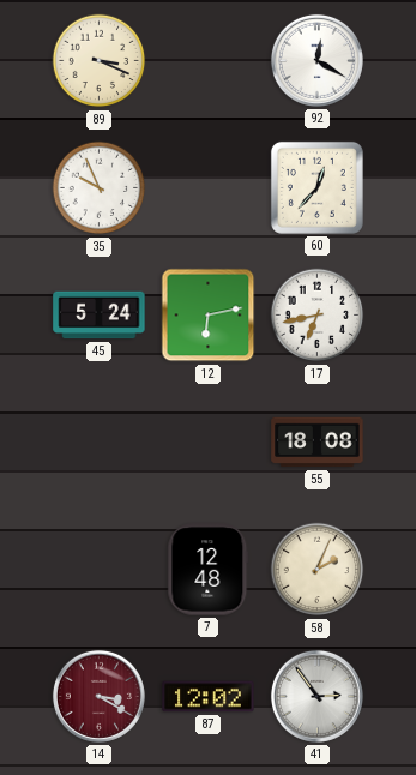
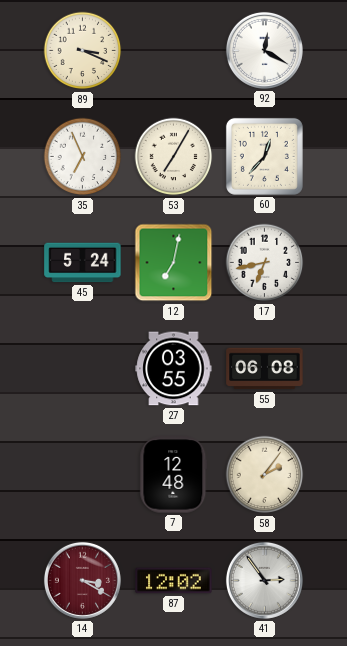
35: 9:56 -> 6:56
53: none -> 7:05
12: 6:13 -> 7:02
27: none -> 03:55
55: 18:08 -> 06:08
58: 2:04 -> 2:06
